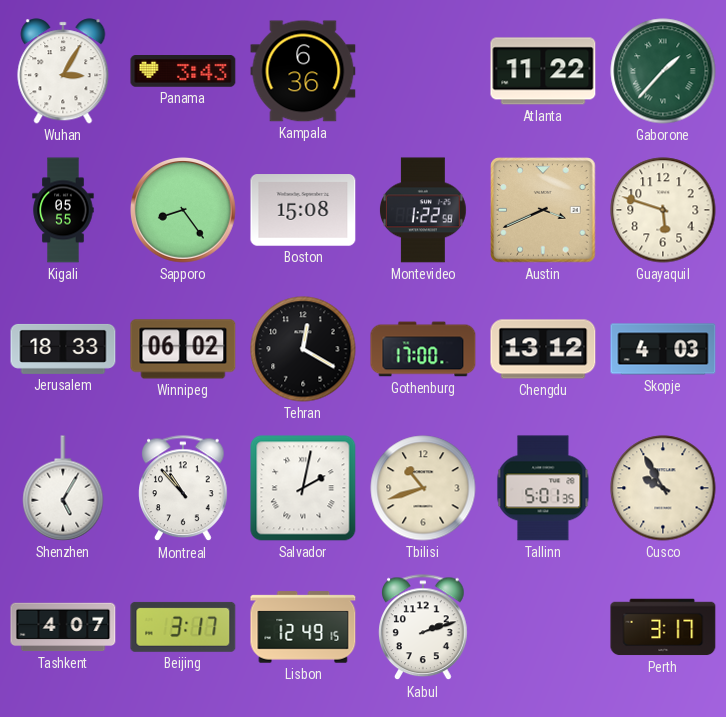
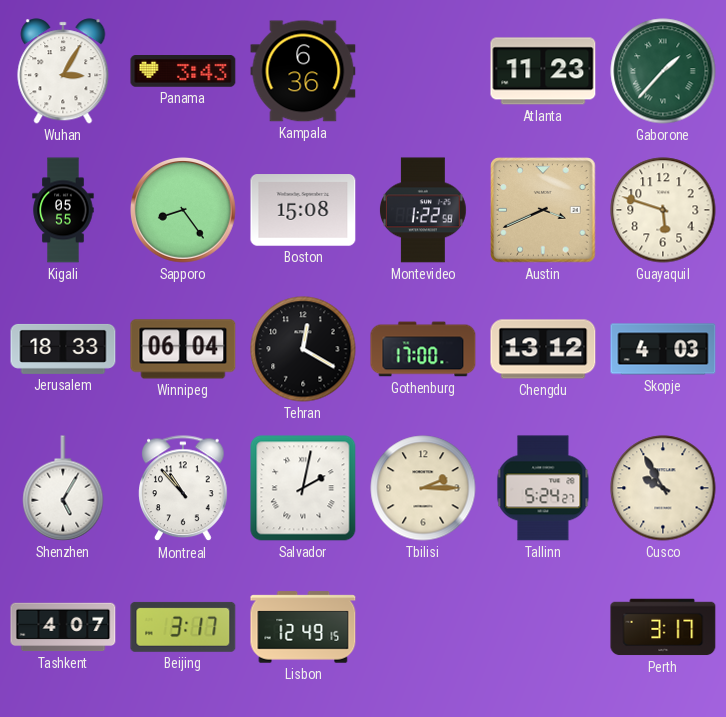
Atlanta: 11:22 -> 11:23
Winnipeg: 06:02 -> 06:04
Tbilisi: 10:42 -> 2:15
Tallinn: 5:01 -> 5:24
Kabul: 2:12 -> none
